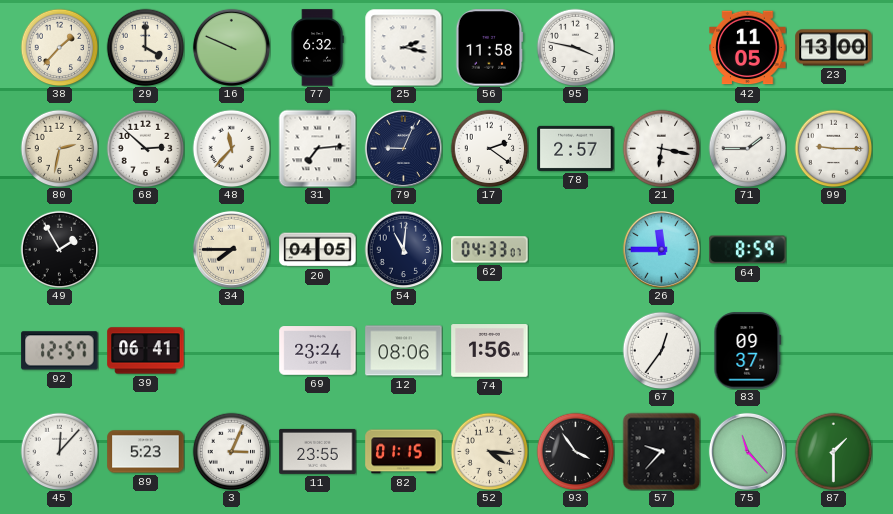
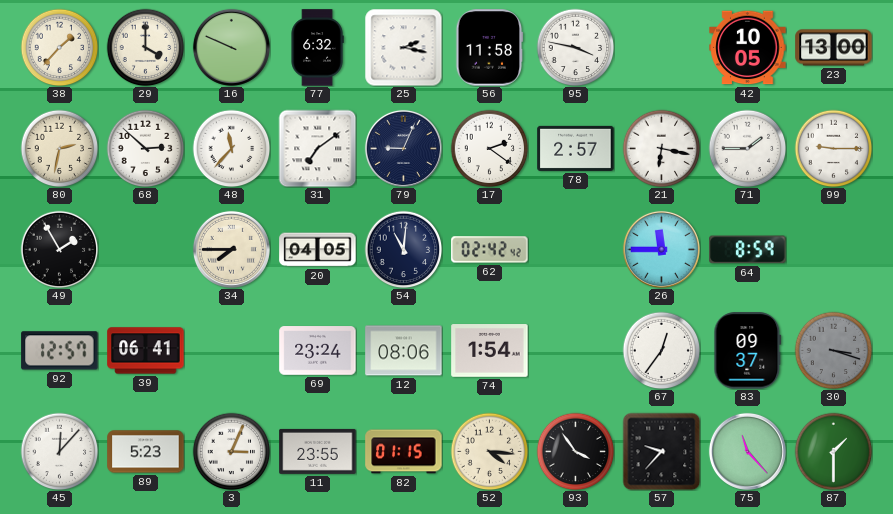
42: 11:05 -> 10:05
31: 7:14 -> 7:09
62: 04:33 -> 02:42
74: 1:56 -> 1:54
30: none -> 3:18
